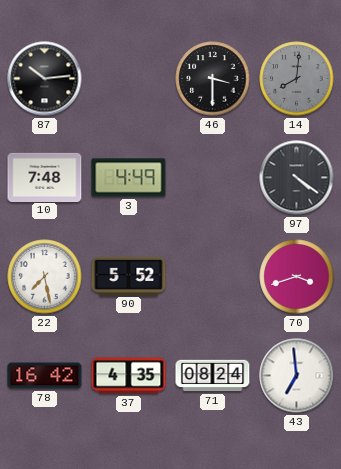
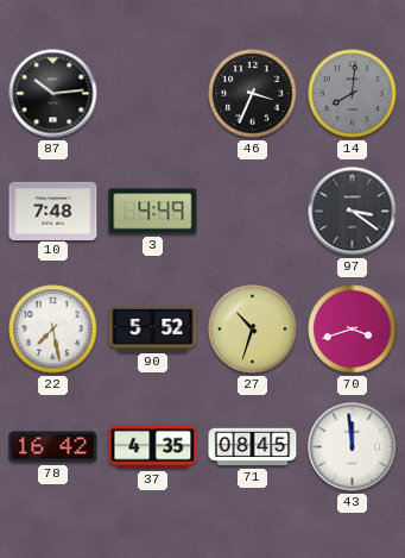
46: 3:30 -> 3:34
97: 4:21 -> 3:21
27: none -> 10:33
71: 08:24 -> 08:45
43: 6:59 -> 11:59
